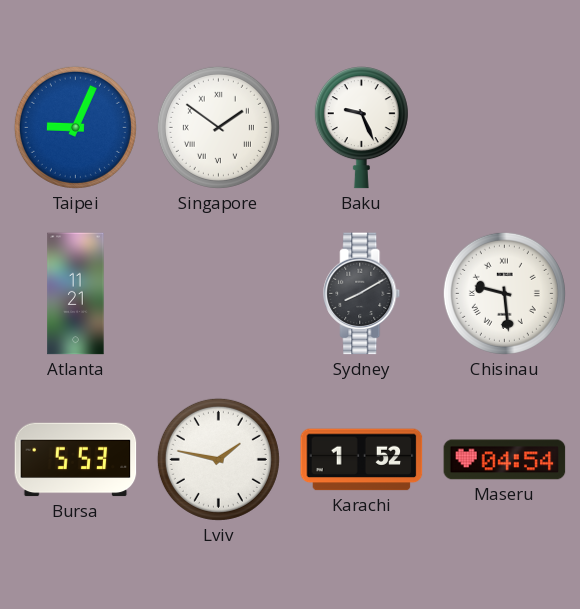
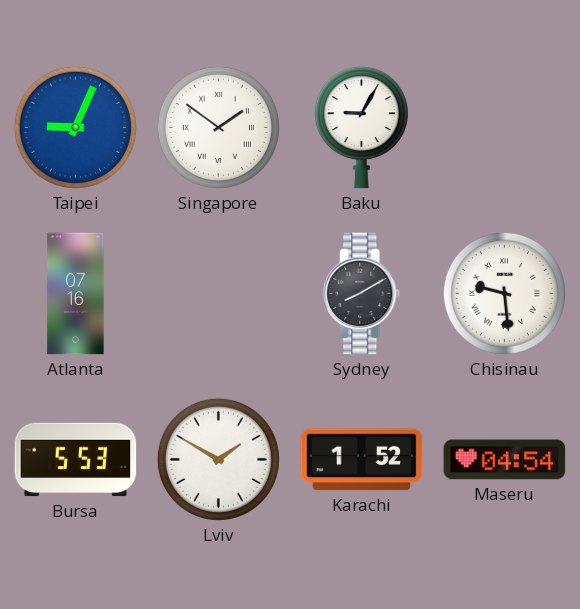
Baku: 9:26 -> 9:05
Atlanta: 11:21 -> 07:16
Lviv: 1:47 -> 1:50
